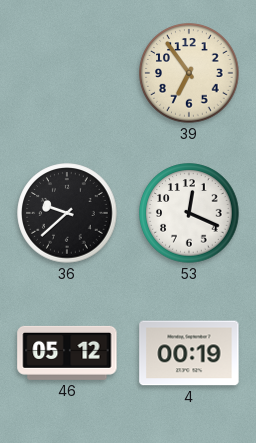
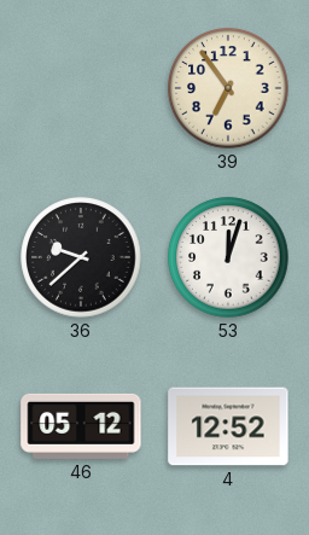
53: 12:19 -> 12:03
4: 00:19 -> 12:52
